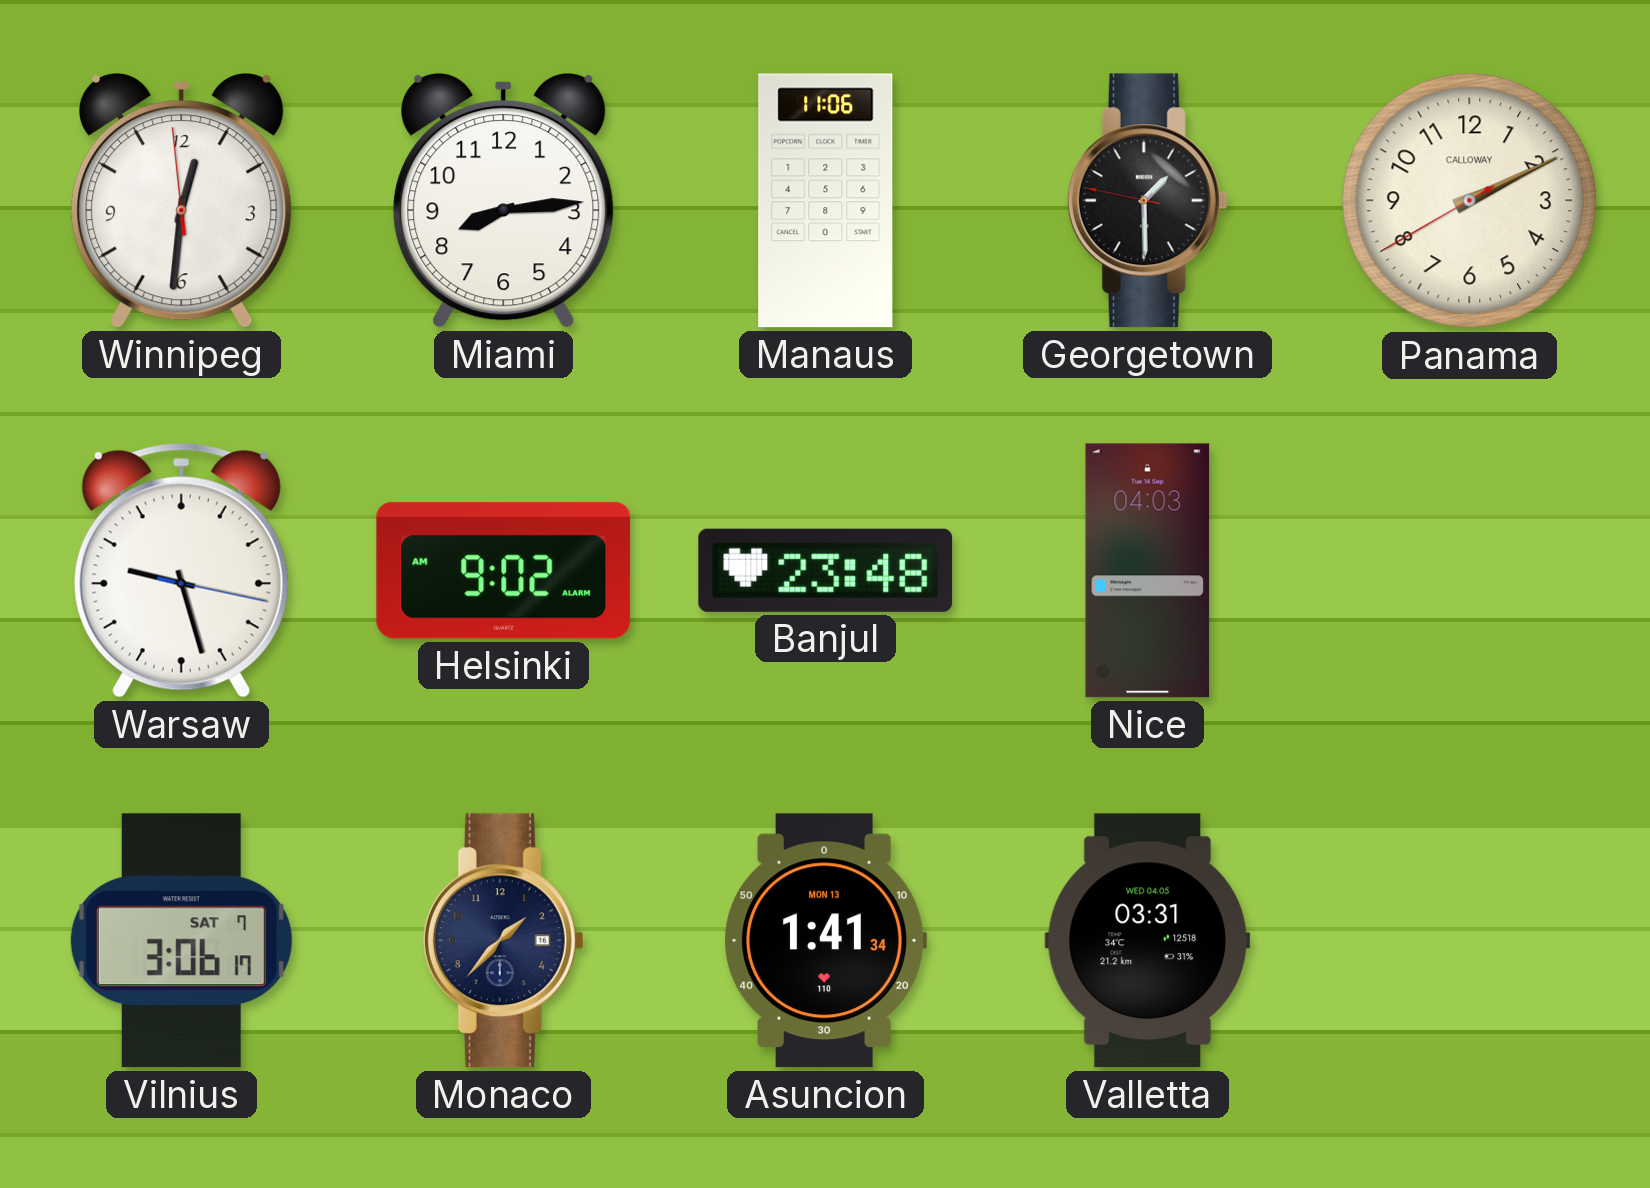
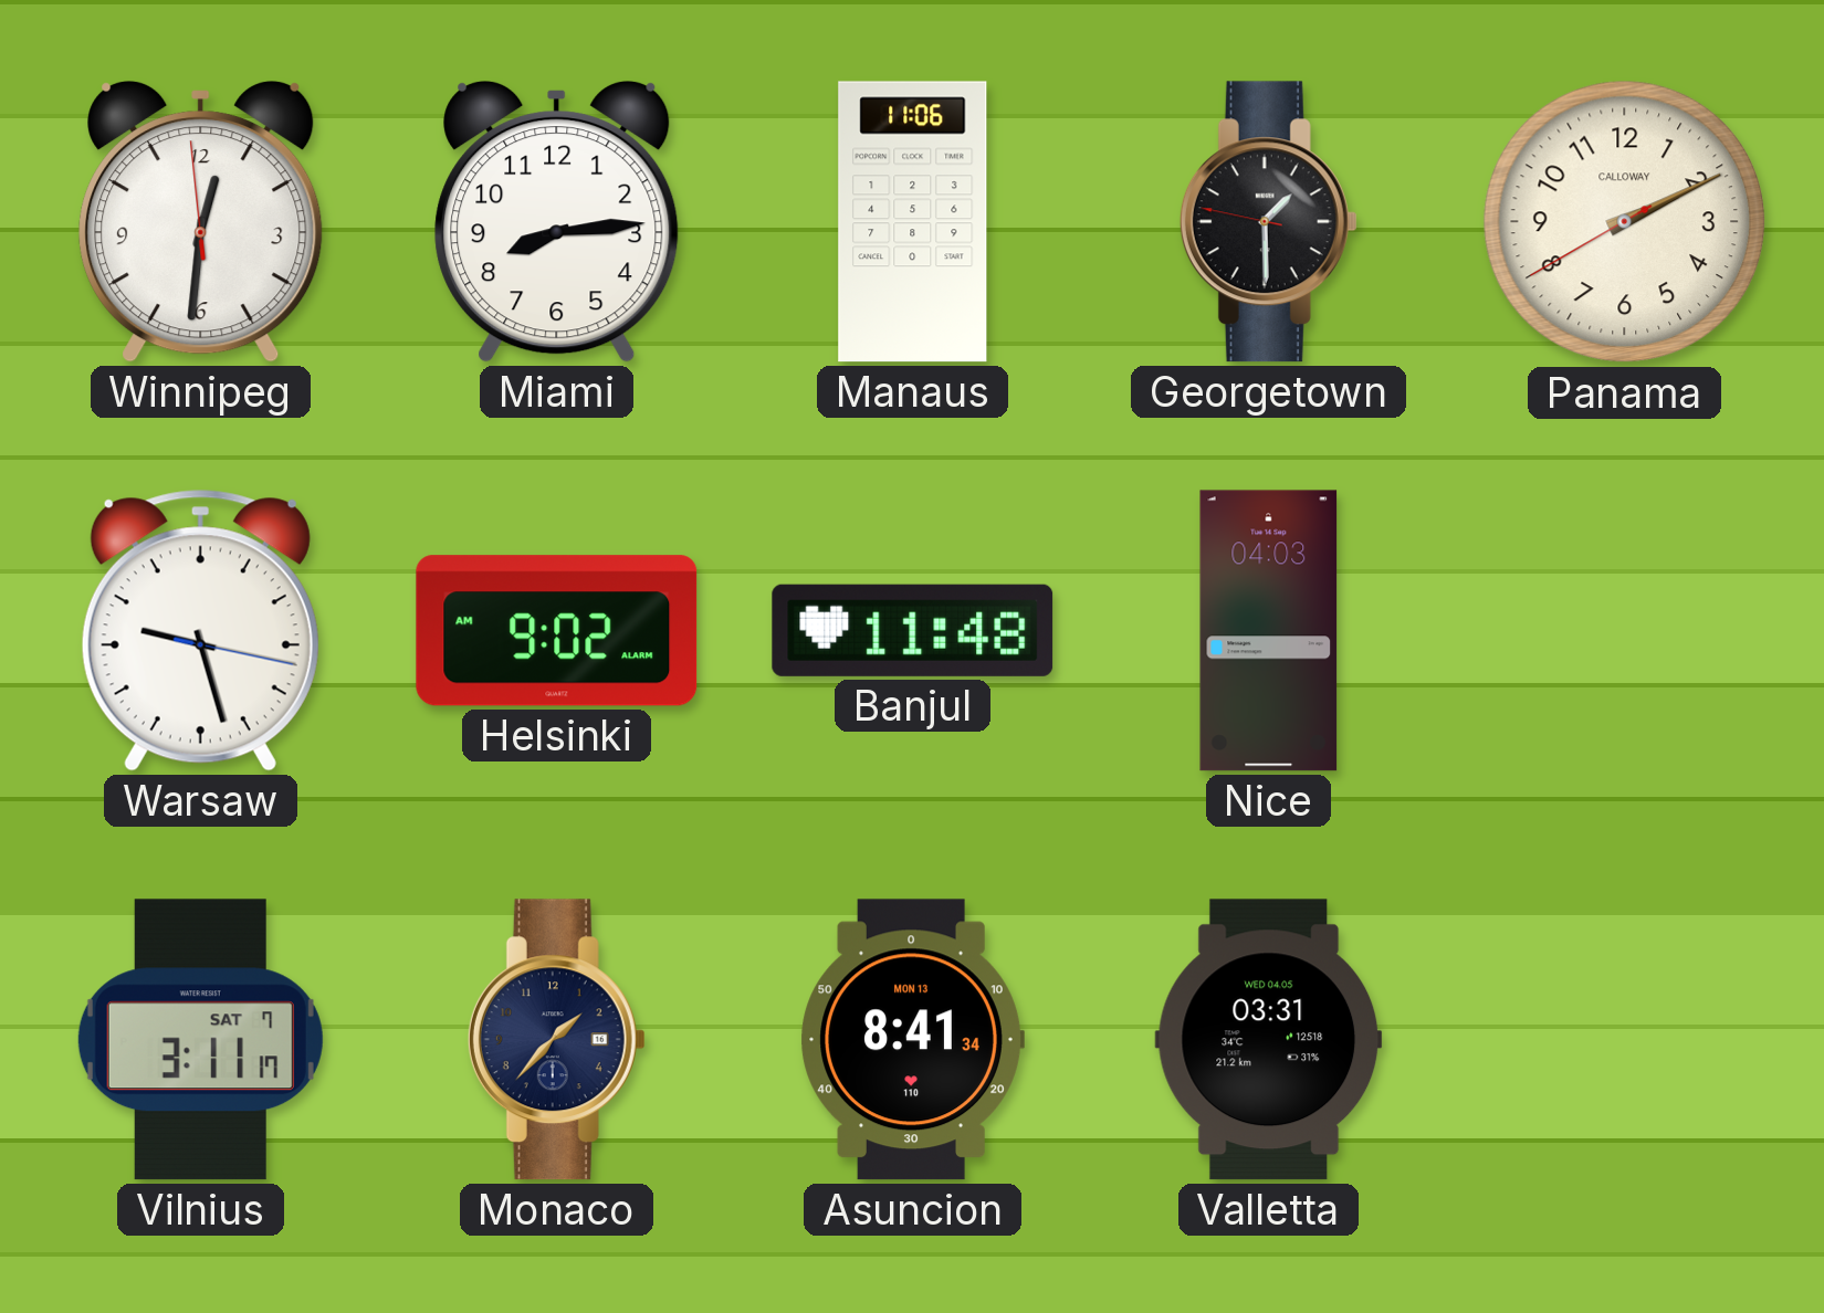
Banjul: 23:48 -> 11:48
Vilnius: 3:06 -> 3:11
Asuncion: 1:41 -> 8:41
